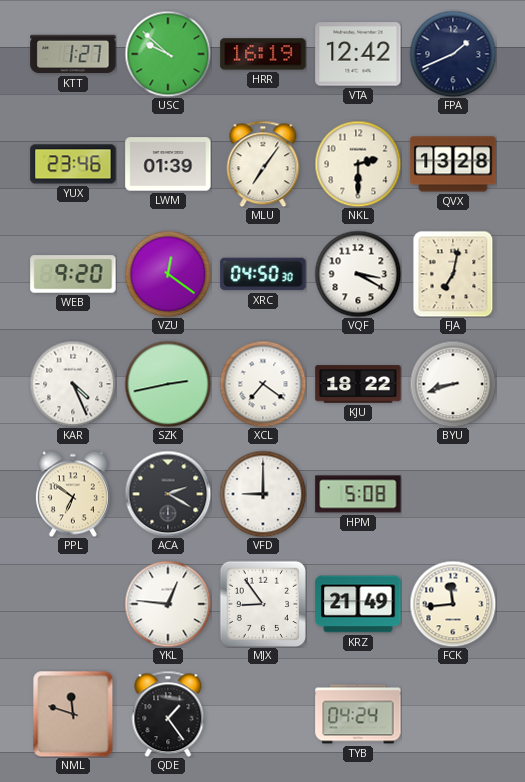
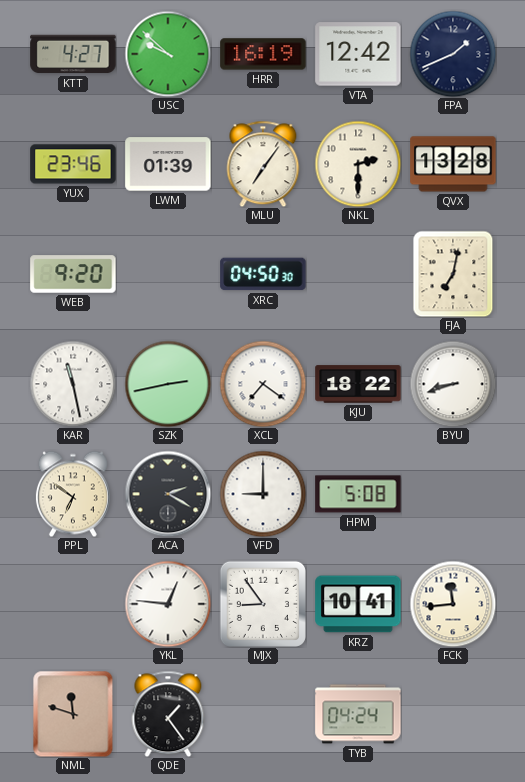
KTT: 1:27 -> 4:27
VZU: 12:21 -> none
VQF: 3:20 -> none
KAR: 4:26 -> 11:28
KRZ: 21:49 -> 10:41
